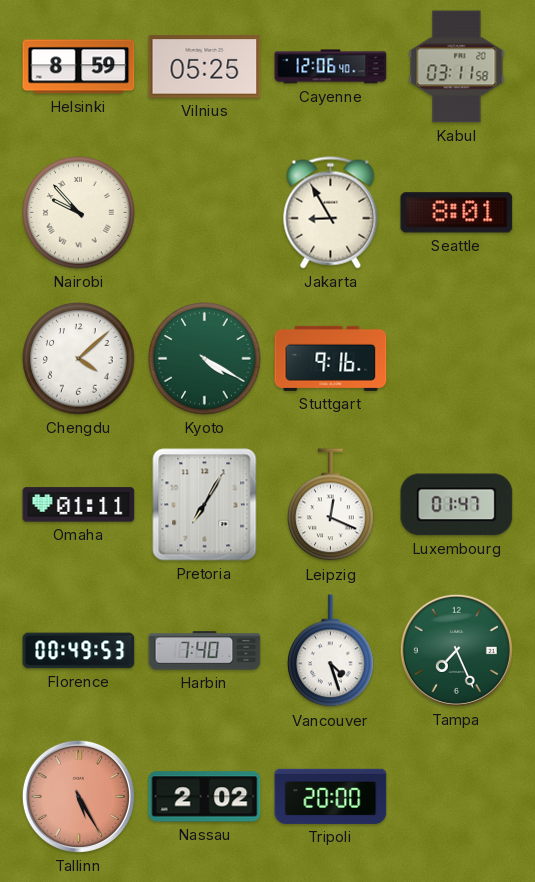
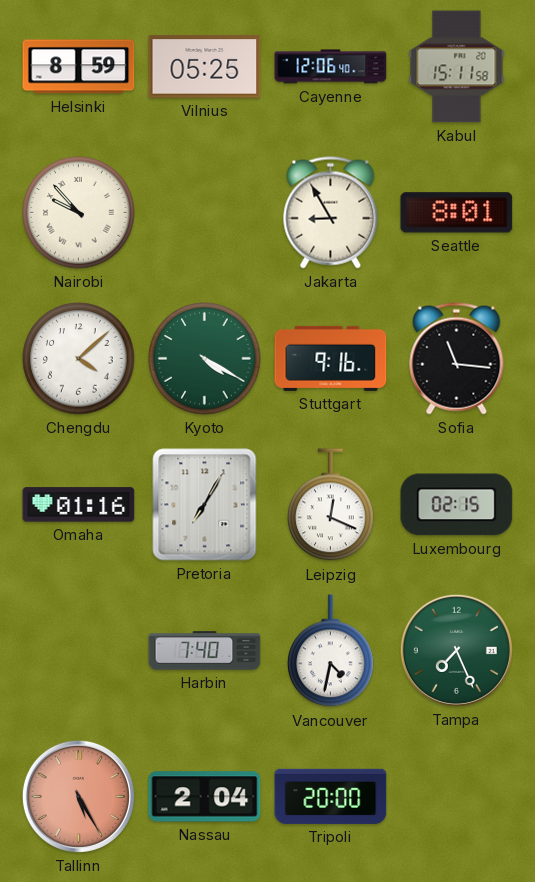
Kabul: 03:11 -> 15:11
Sofia: none -> 11:16
Omaha: 01:11 -> 01:16
Luxembourg: 01:47 -> 02:15
Florence: 00:49 -> none
Vancouver: 4:27 -> 4:32
Nassau: 2:02 -> 2:04
